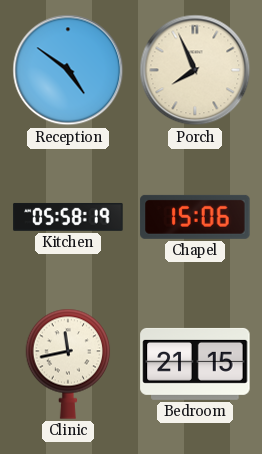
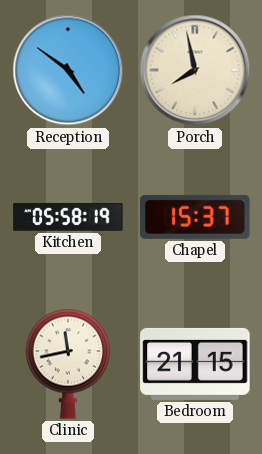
Porch: 7:56 -> 7:58
Chapel: 15:06 -> 15:37
